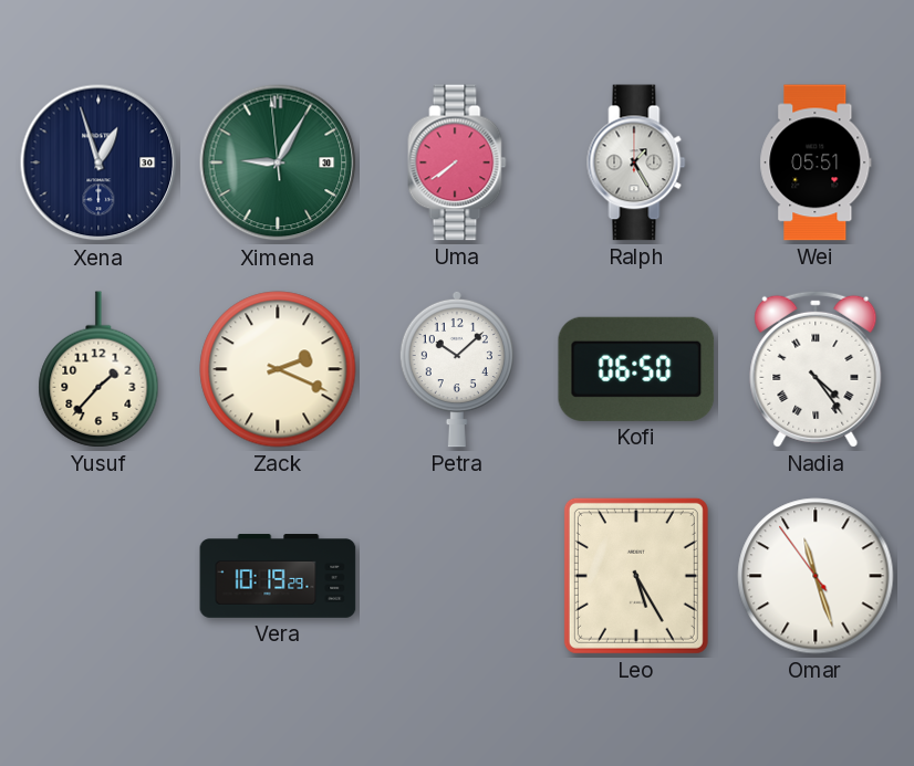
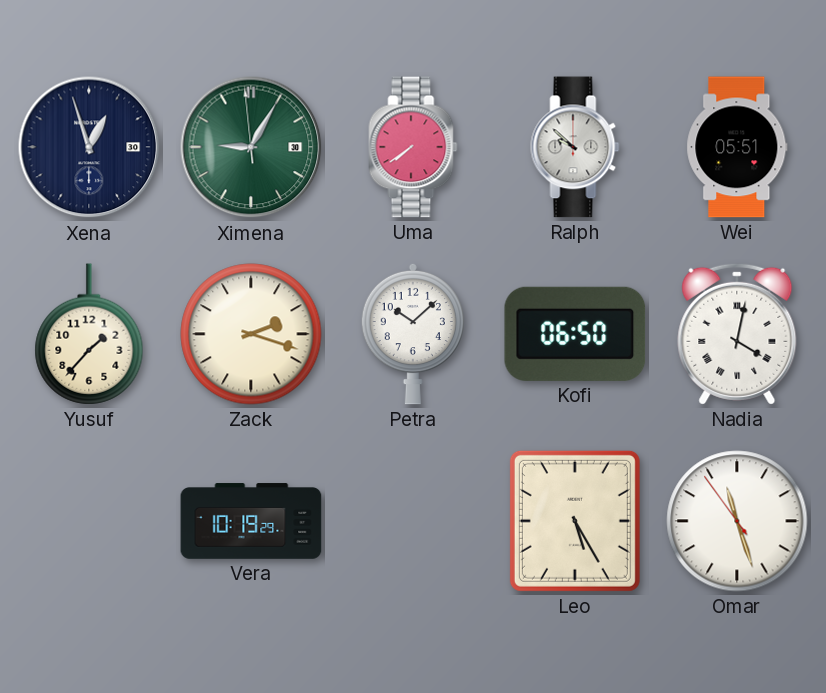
Ralph: 1:25 -> 9:52
Zack: 2:19 -> 2:18
Nadia: 4:24 -> 4:02
